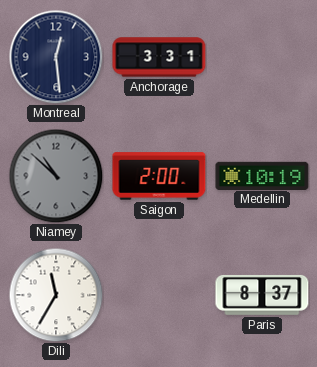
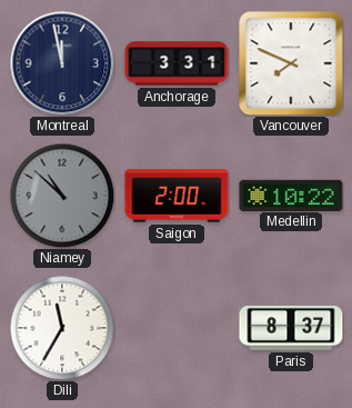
Montreal: 12:29 -> 11:58
Vancouver: none -> 7:49
Medellin: 10:19 -> 10:22
